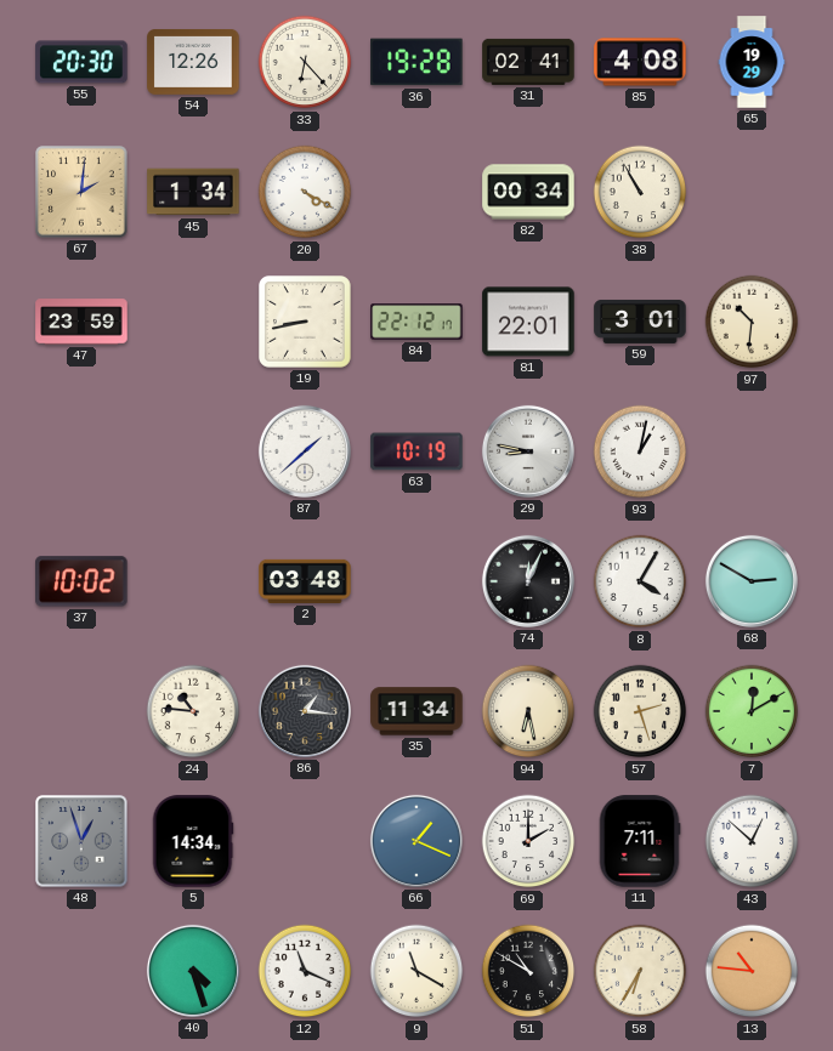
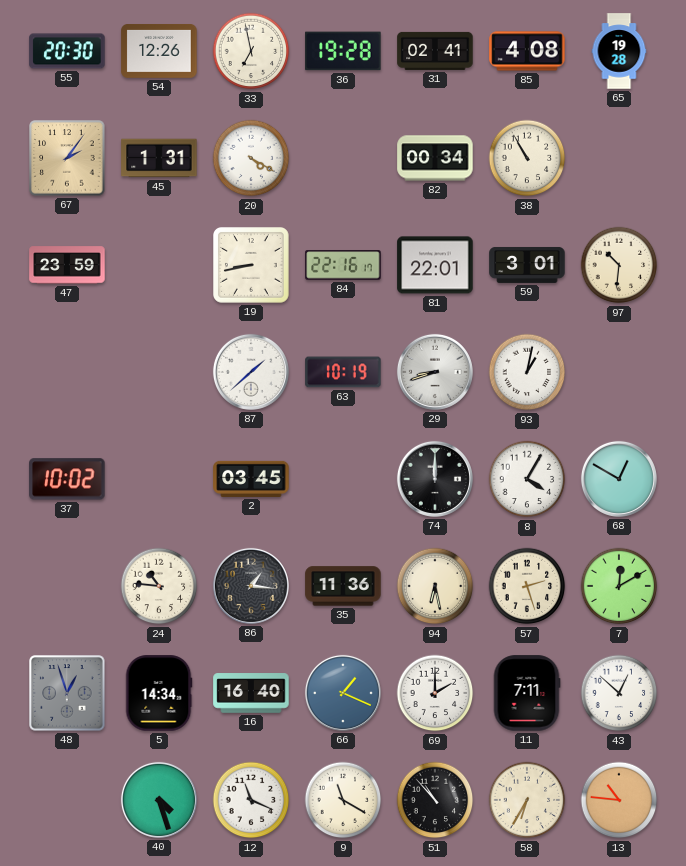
33: 6:23 -> 6:58
65: 19:29 -> 19:28
67: 2:01 -> 2:06
45: 1:34 -> 1:31
84: 22:12 -> 22:16
29: 8:47 -> 8:42
2: 03:48 -> 03:45
74: 12:04 -> 12:00
68: 2:50 -> 12:50
35: 11:34 -> 11:36
16: none -> 16:40
51: 10:50 -> 10:53
